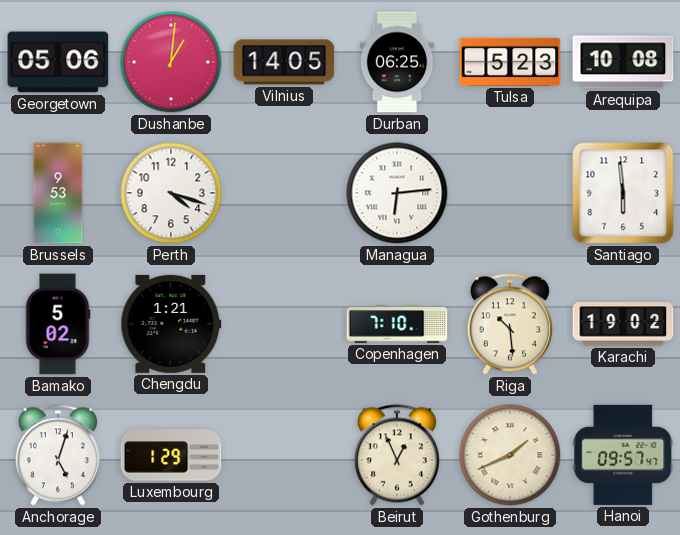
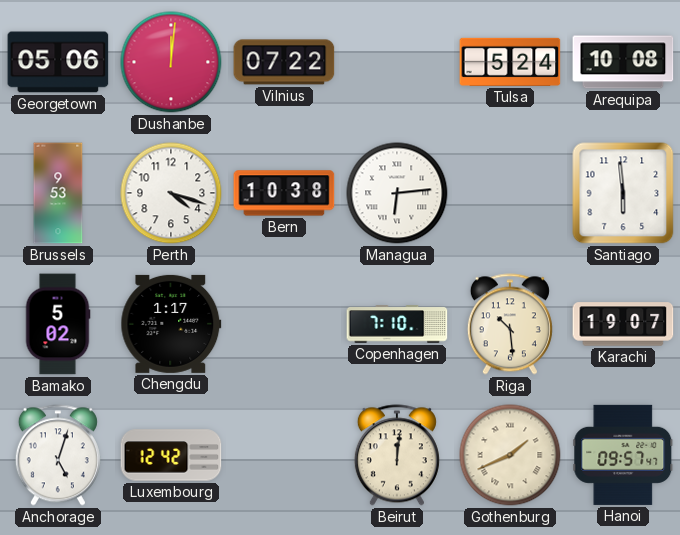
Dushanbe: 1:01 -> 12:01
Vilnius: 14:05 -> 07:22
Durban: 06:25 -> none
Tulsa: 5:23 -> 5:24
Bern: none -> 10:38
Chengdu: 1:21 -> 1:17
Karachi: 19:02 -> 19:07
Luxembourg: 1:29 -> 12:42
Beirut: 12:56 -> 12:01
